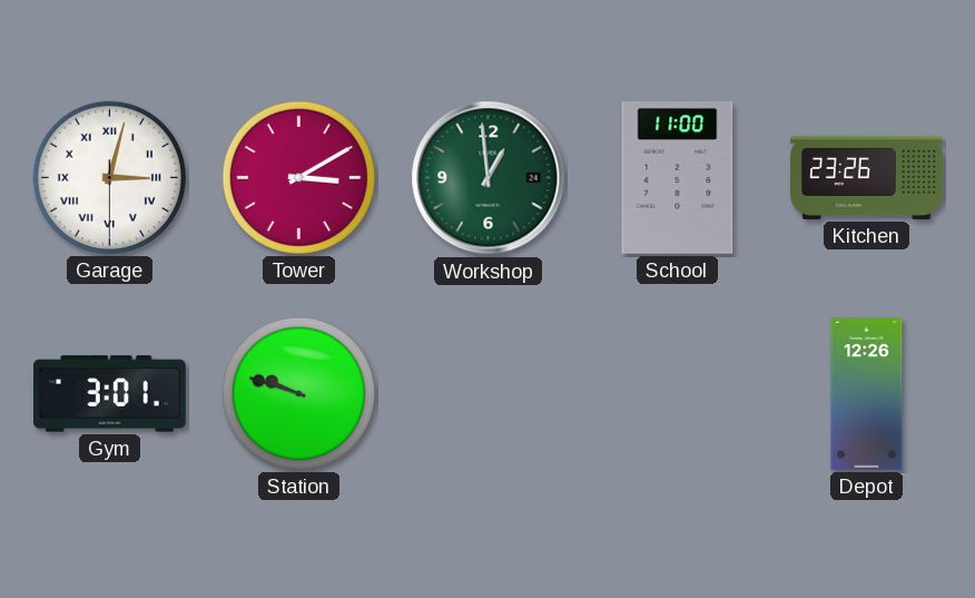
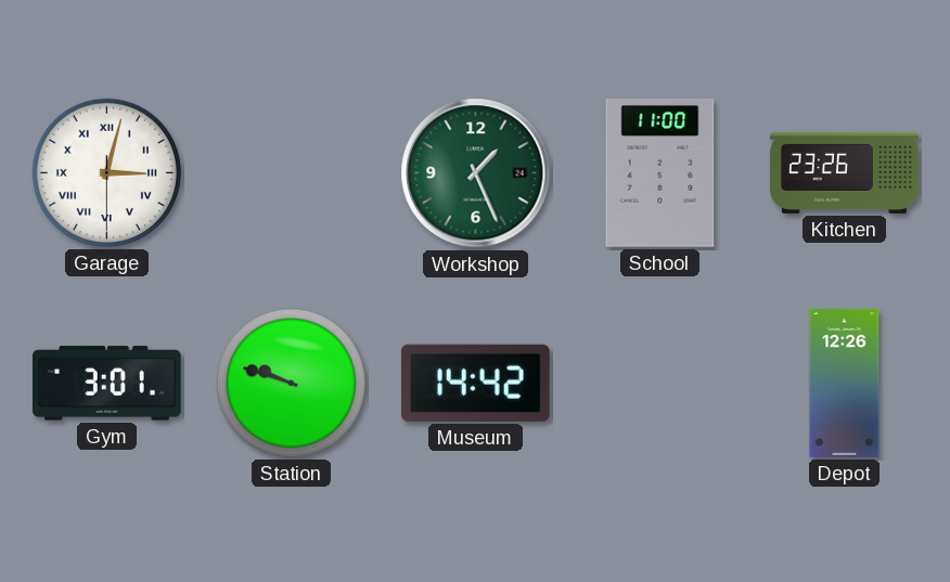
Tower: 3:10 -> none
Workshop: 12:59 -> 1:26
Museum: none -> 14:42
